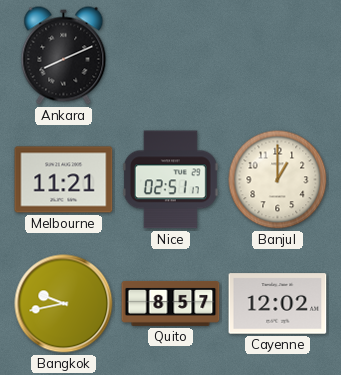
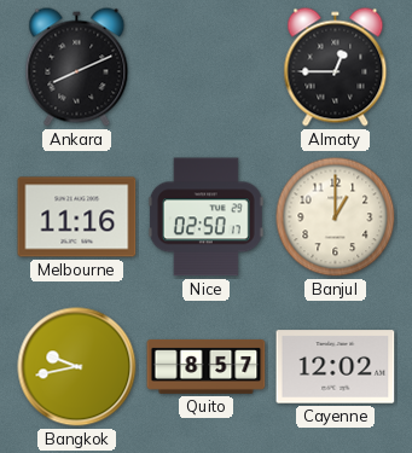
Almaty: none -> 12:45
Melbourne: 11:21 -> 11:16
Nice: 02:51 -> 02:50
